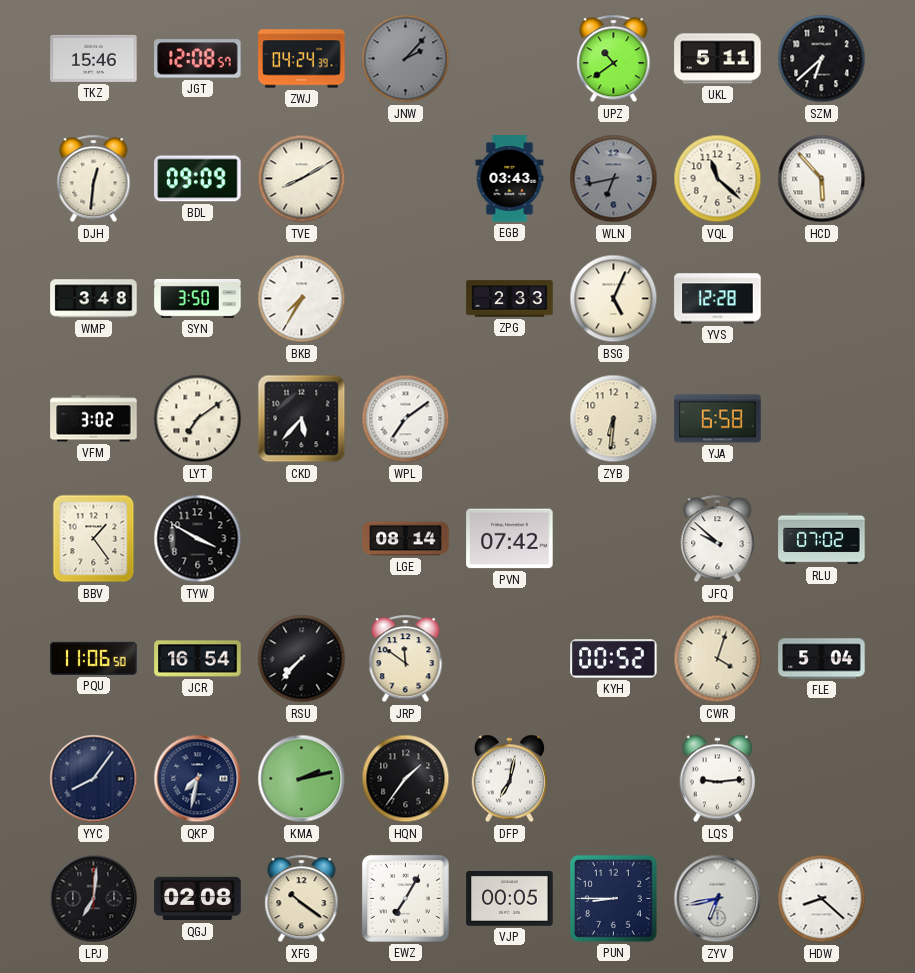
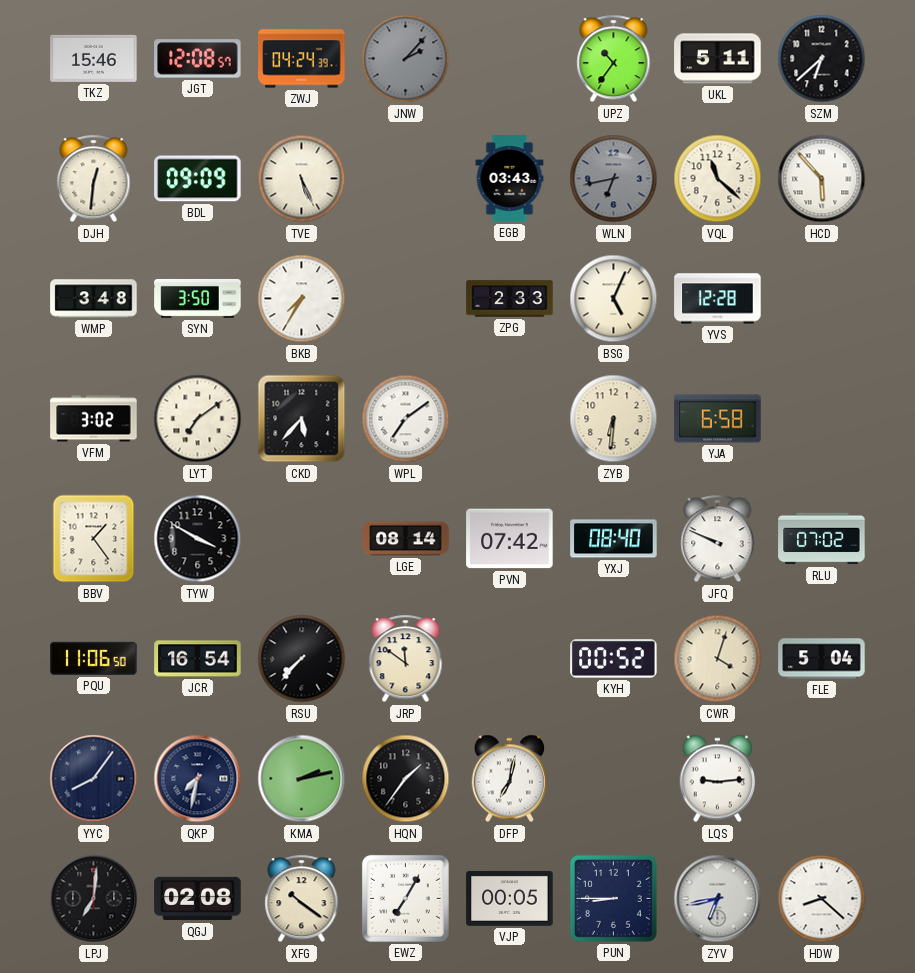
UPZ: 10:39 -> 10:36
TVE: 8:10 -> 5:26
YXJ: none -> 08:40
JFQ: 9:52 -> 9:49
